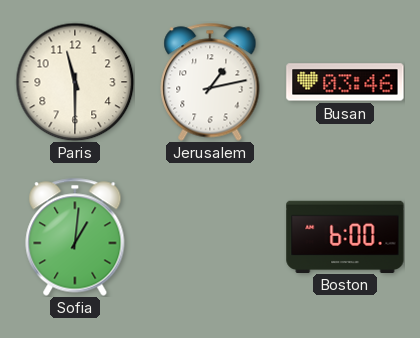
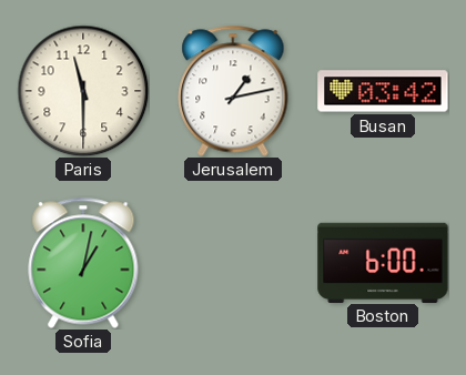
Busan: 03:46 -> 03:42
Sofia: 1:01 -> 1:02
